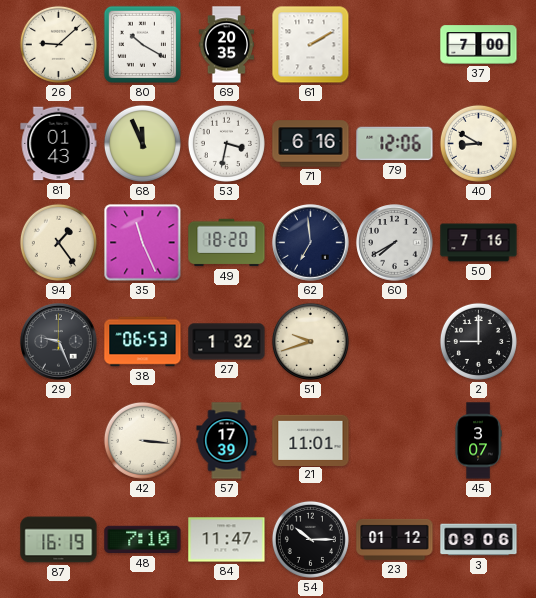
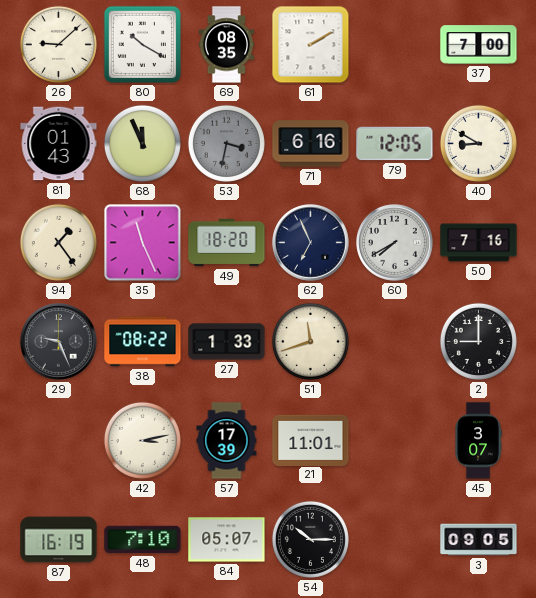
69: 20:35 -> 08:35
53 dial: white -> grey
79: 12:06 -> 12:05
62: 6:59 -> 6:56
38: 06:53 -> 08:22
27: 1:32 -> 1:33
51: 9:42 -> 11:42
42: 3:16 -> 3:13
84: 11:47 -> 05:07
23: 01:12 -> none
3: 09:06 -> 09:05
